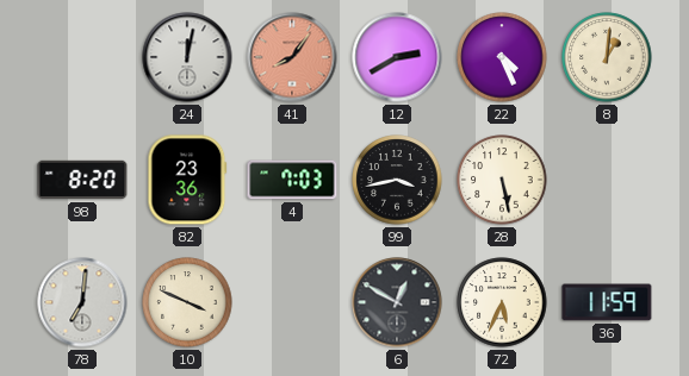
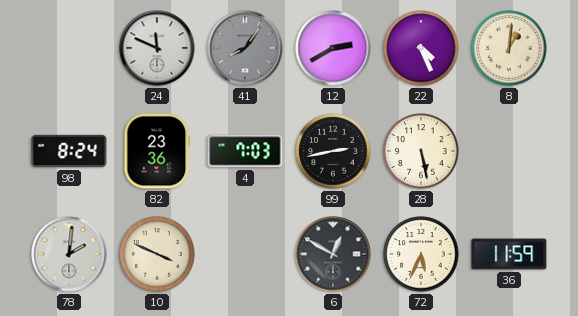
24: 12:02 -> 11:49
41 dial: salmon -> grey
98: 8:20 -> 8:24
99: 3:43 -> 2:43
78: 7:01 -> 2:01
